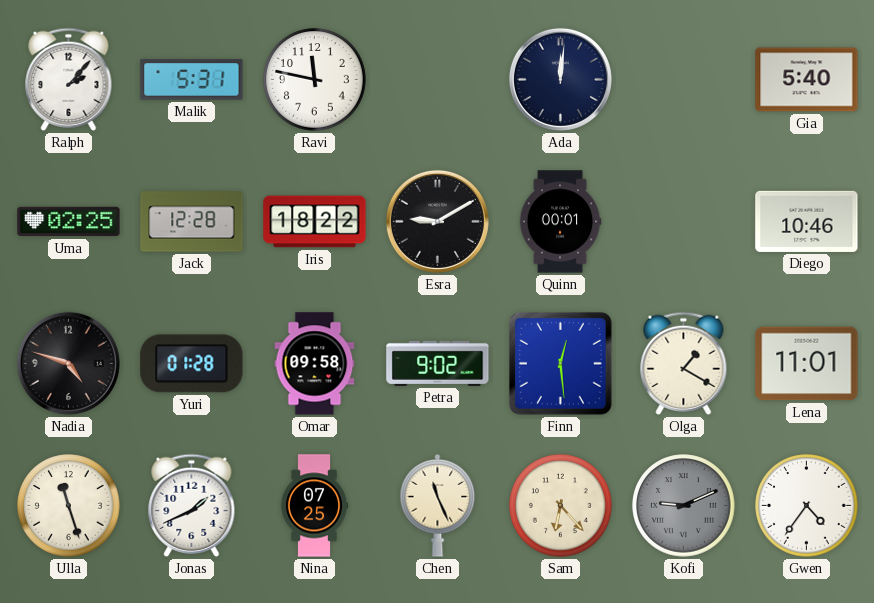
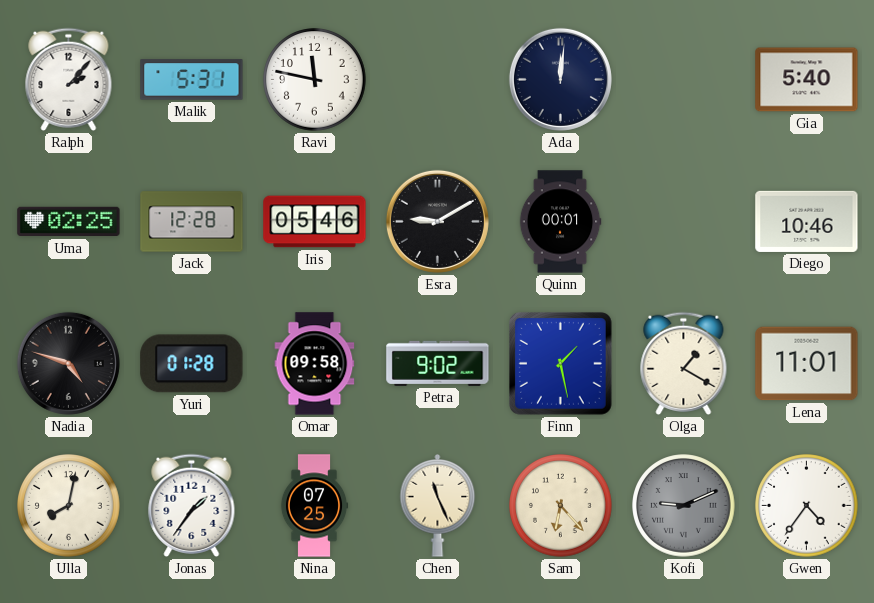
Iris: 18:22 -> 05:46
Finn: 12:29 -> 1:28
Ulla: 11:27 -> 8:02
Jonas: 1:41 -> 1:36
